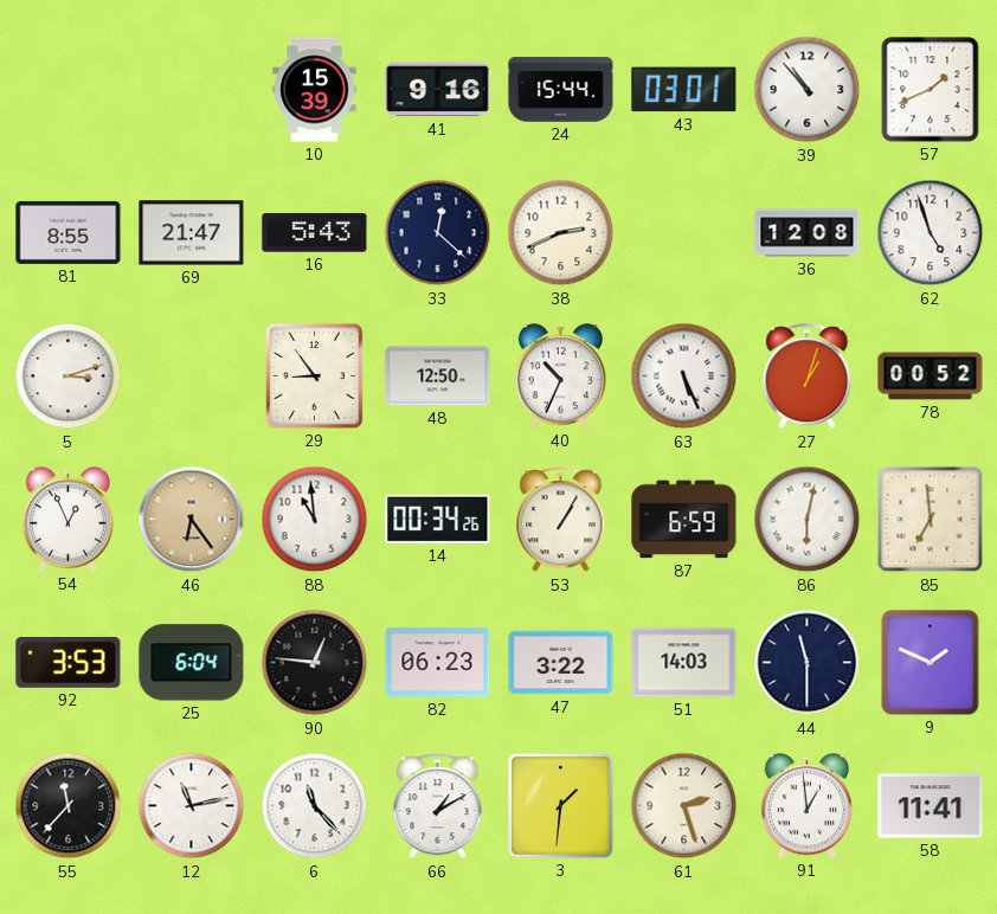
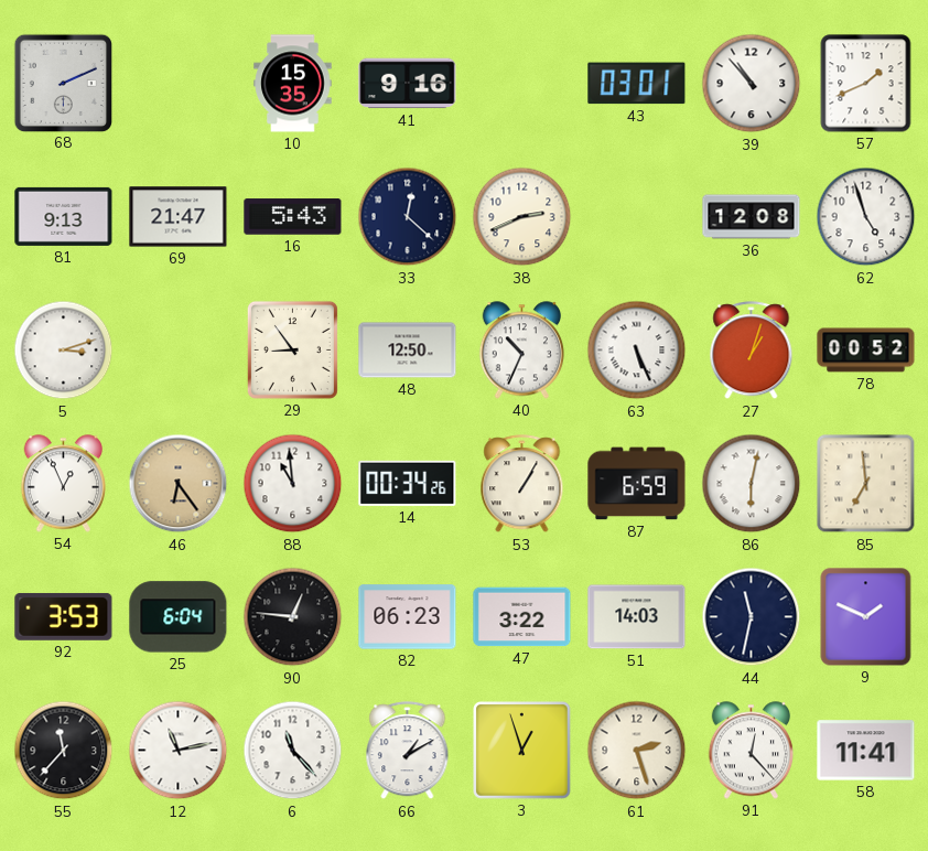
68: none -> 2:11
10: 15:39 -> 15:35
24: 15:44 -> none
81: 8:55 -> 9:13
44: 11:30 -> 11:32
3: 1:31 -> 12:57
91: 12:59 -> 12:23
